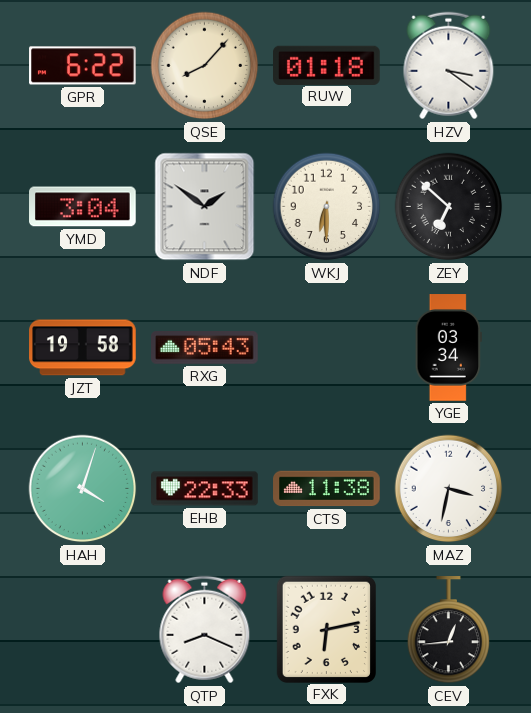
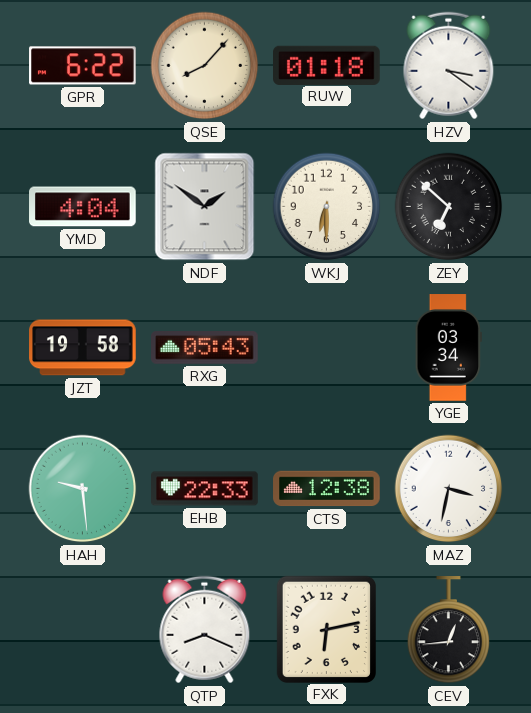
YMD: 3:04 -> 4:04
HAH: 4:03 -> 9:29
CTS: 11:38 -> 12:38
